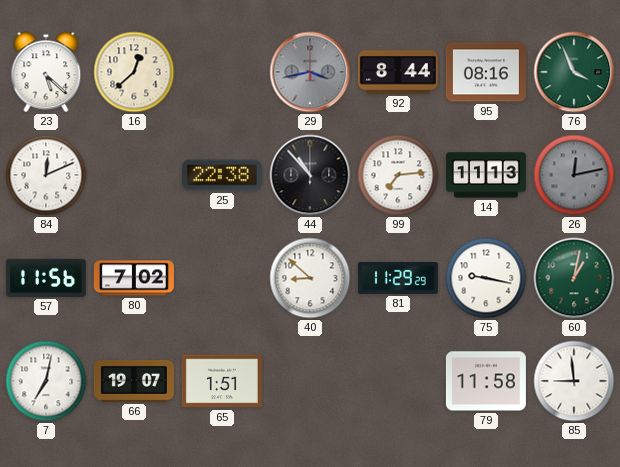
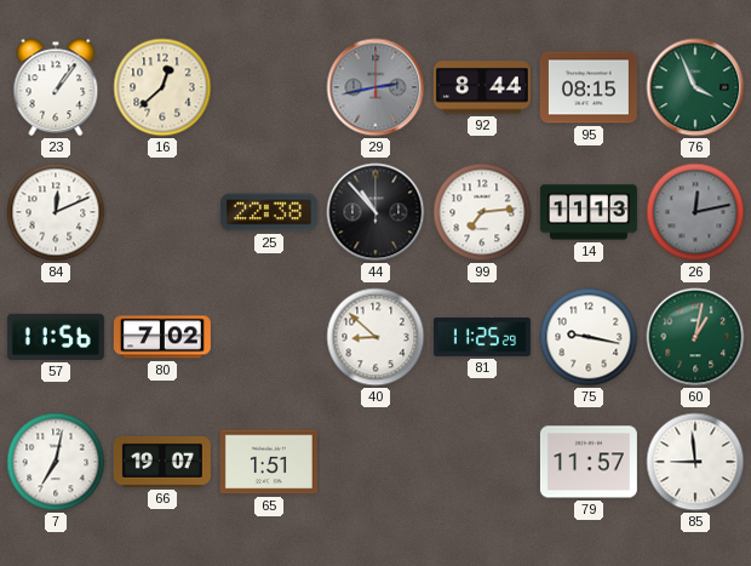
23: 5:22 -> 1:06
29: 3:43 -> 2:43
95: 08:16 -> 08:15
81: 11:29 -> 11:25
79: 11:58 -> 11:57
